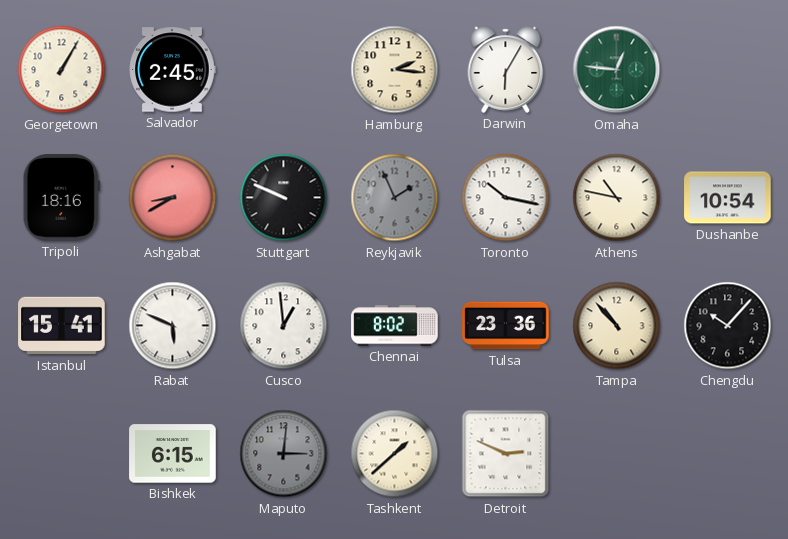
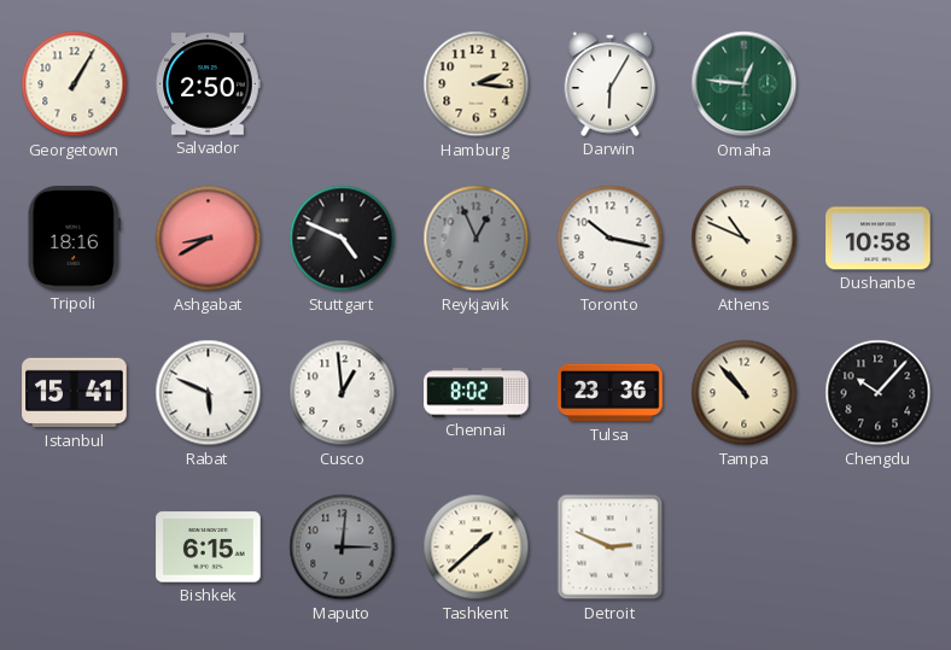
Salvador: 2:45 -> 2:50
Stuttgart: 9:49 -> 4:49
Reykjavik: 1:56 -> 12:56
Athens: 10:47 -> 10:49
Dushanbe: 10:54 -> 10:58
